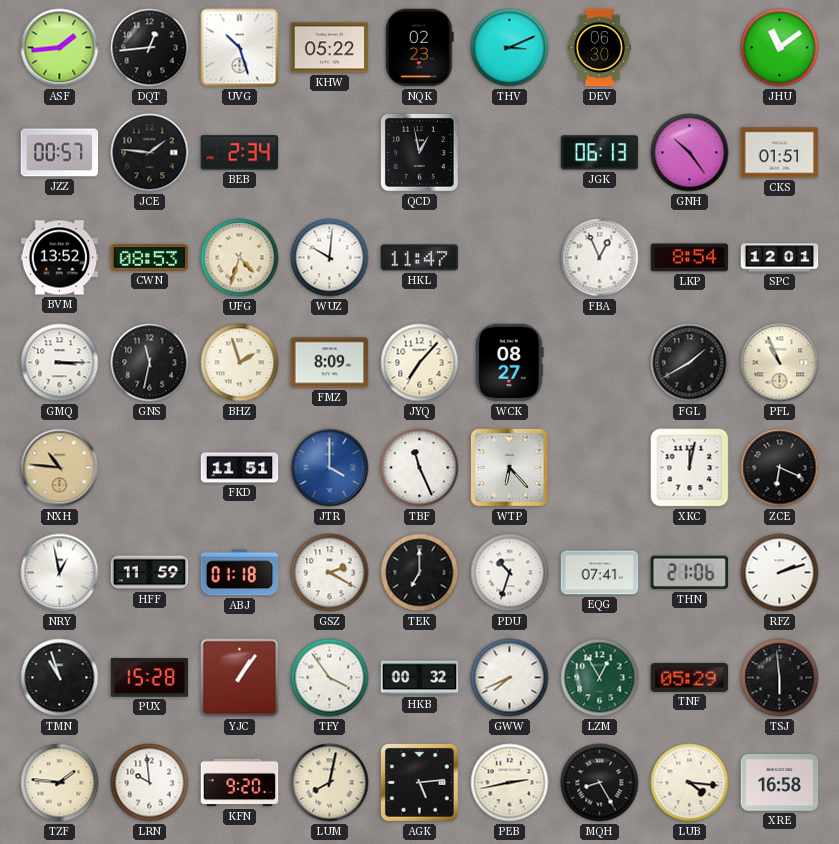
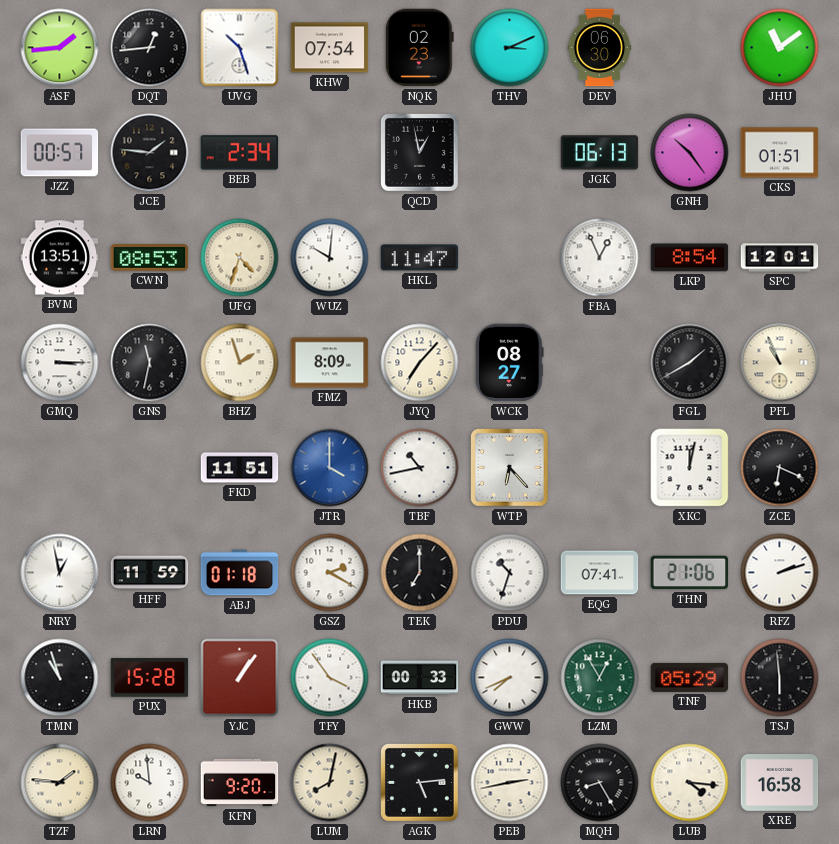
KHW: 05:22 -> 07:54
BVM: 13:52 -> 13:51
NXH: 10:46 -> none
TBF: 11:26 -> 10:43
HKB: 00:32 -> 00:33
